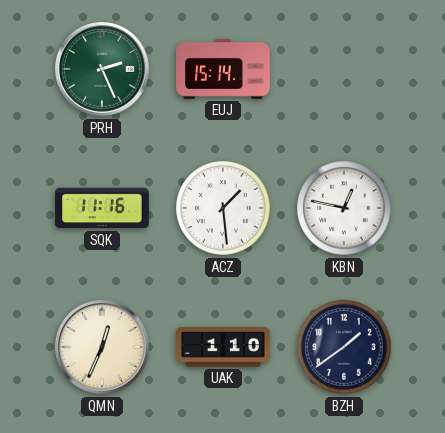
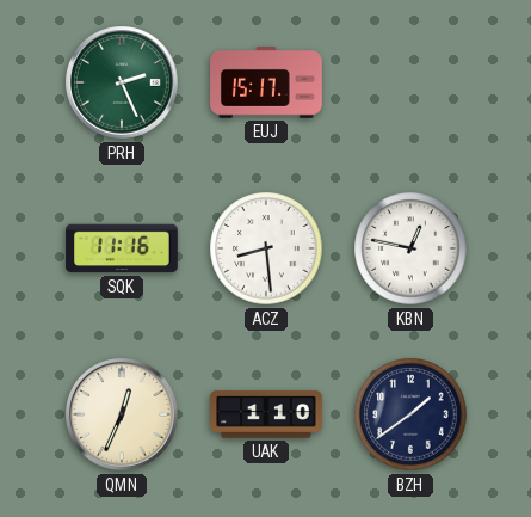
EUJ: 15:14 -> 15:17
ACZ: 1:29 -> 8:29
